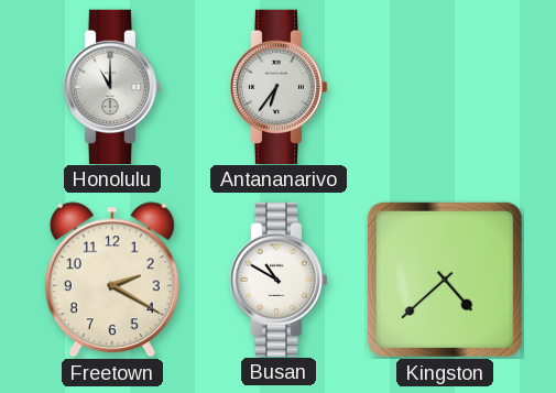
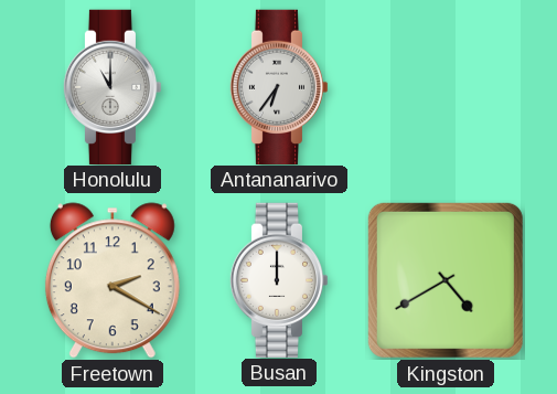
Busan: 10:50 -> 12:00
Kingston: 4:38 -> 4:40
